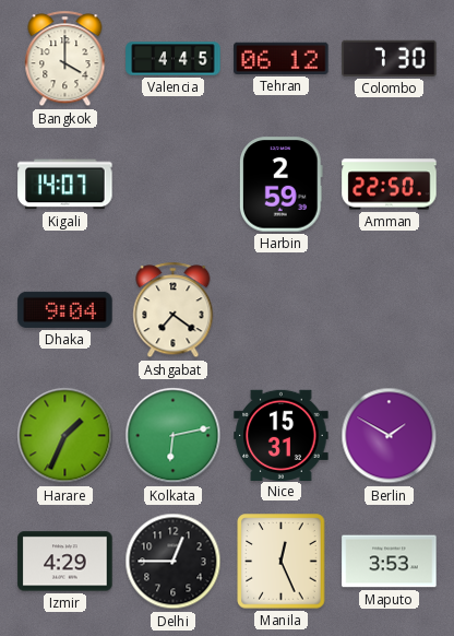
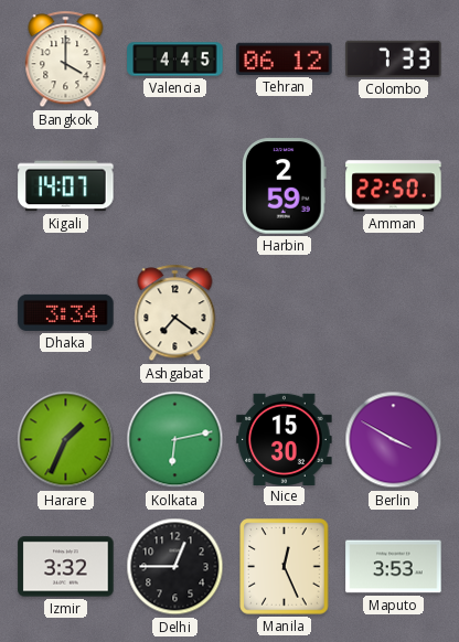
Colombo: 7:30 -> 7:33
Dhaka: 9:04 -> 3:34
Nice: 15:31 -> 15:30
Berlin: 1:50 -> 3:50
Izmir: 4:29 -> 3:32
